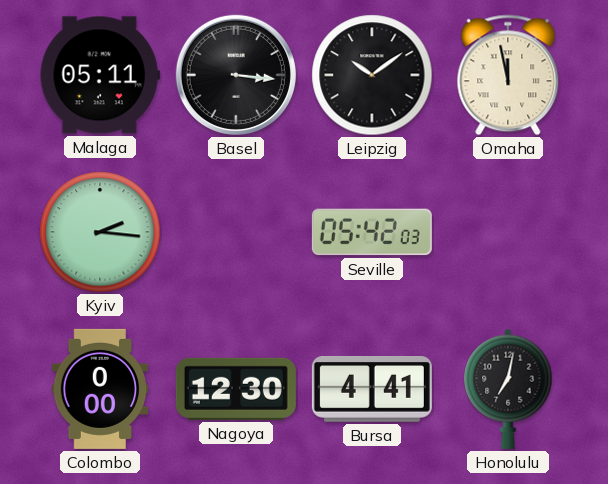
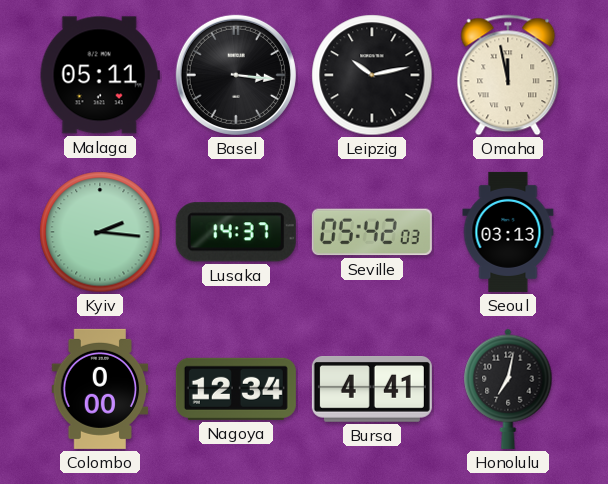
Leipzig: 10:09 -> 10:13
Lusaka: none -> 14:37
Seoul: none -> 03:13
Nagoya: 12:30 -> 12:34
